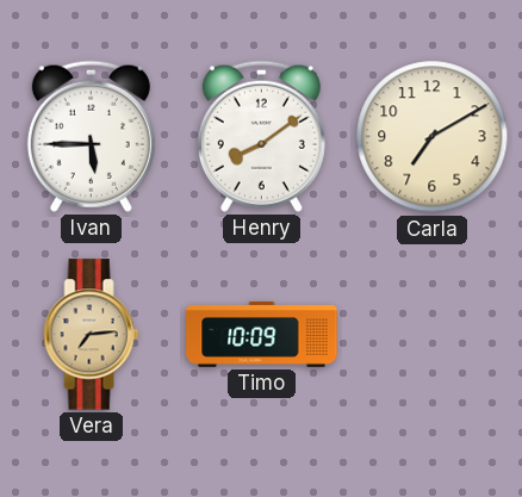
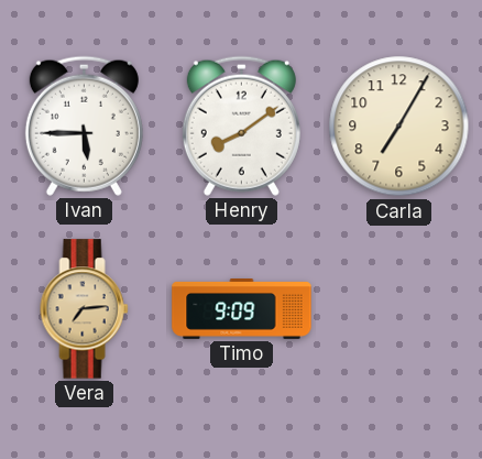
Carla: 7:10 -> 7:05
Timo: 10:09 -> 9:09
